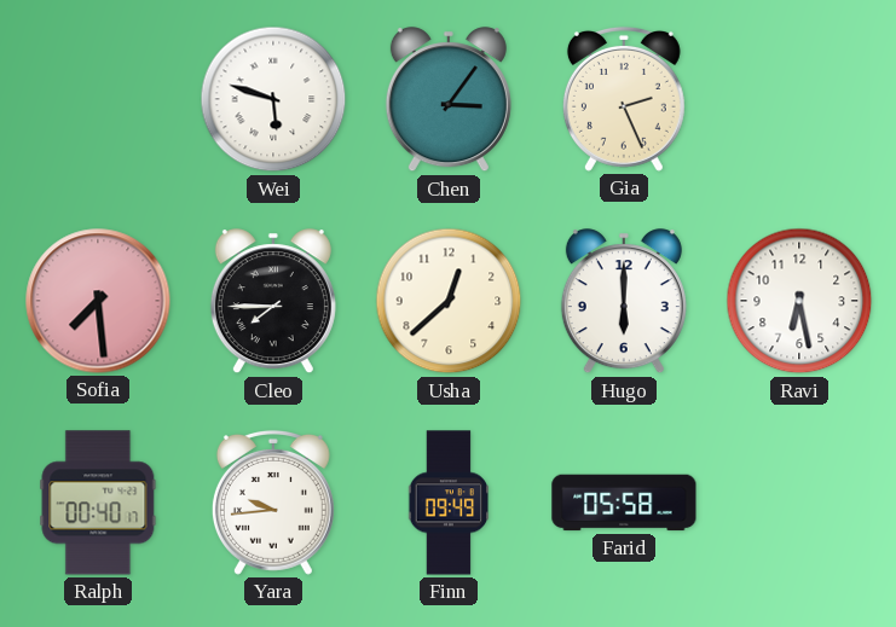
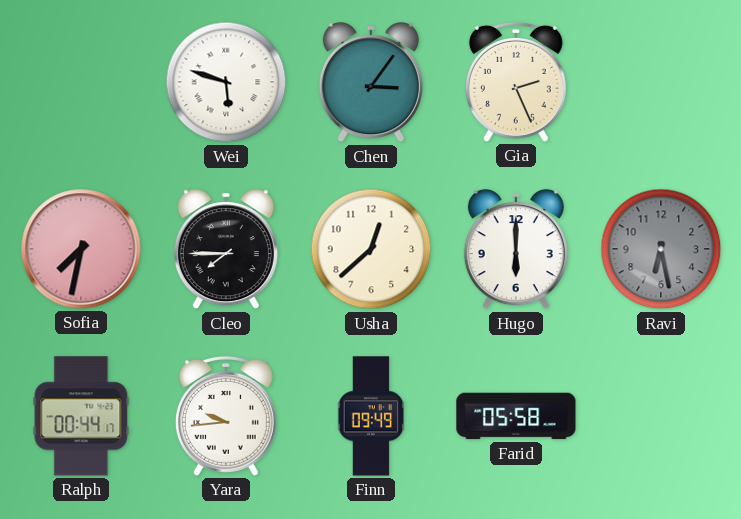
Sofia: 7:29 -> 7:32
Ravi dial: white -> grey
Ralph: 00:40 -> 00:44
